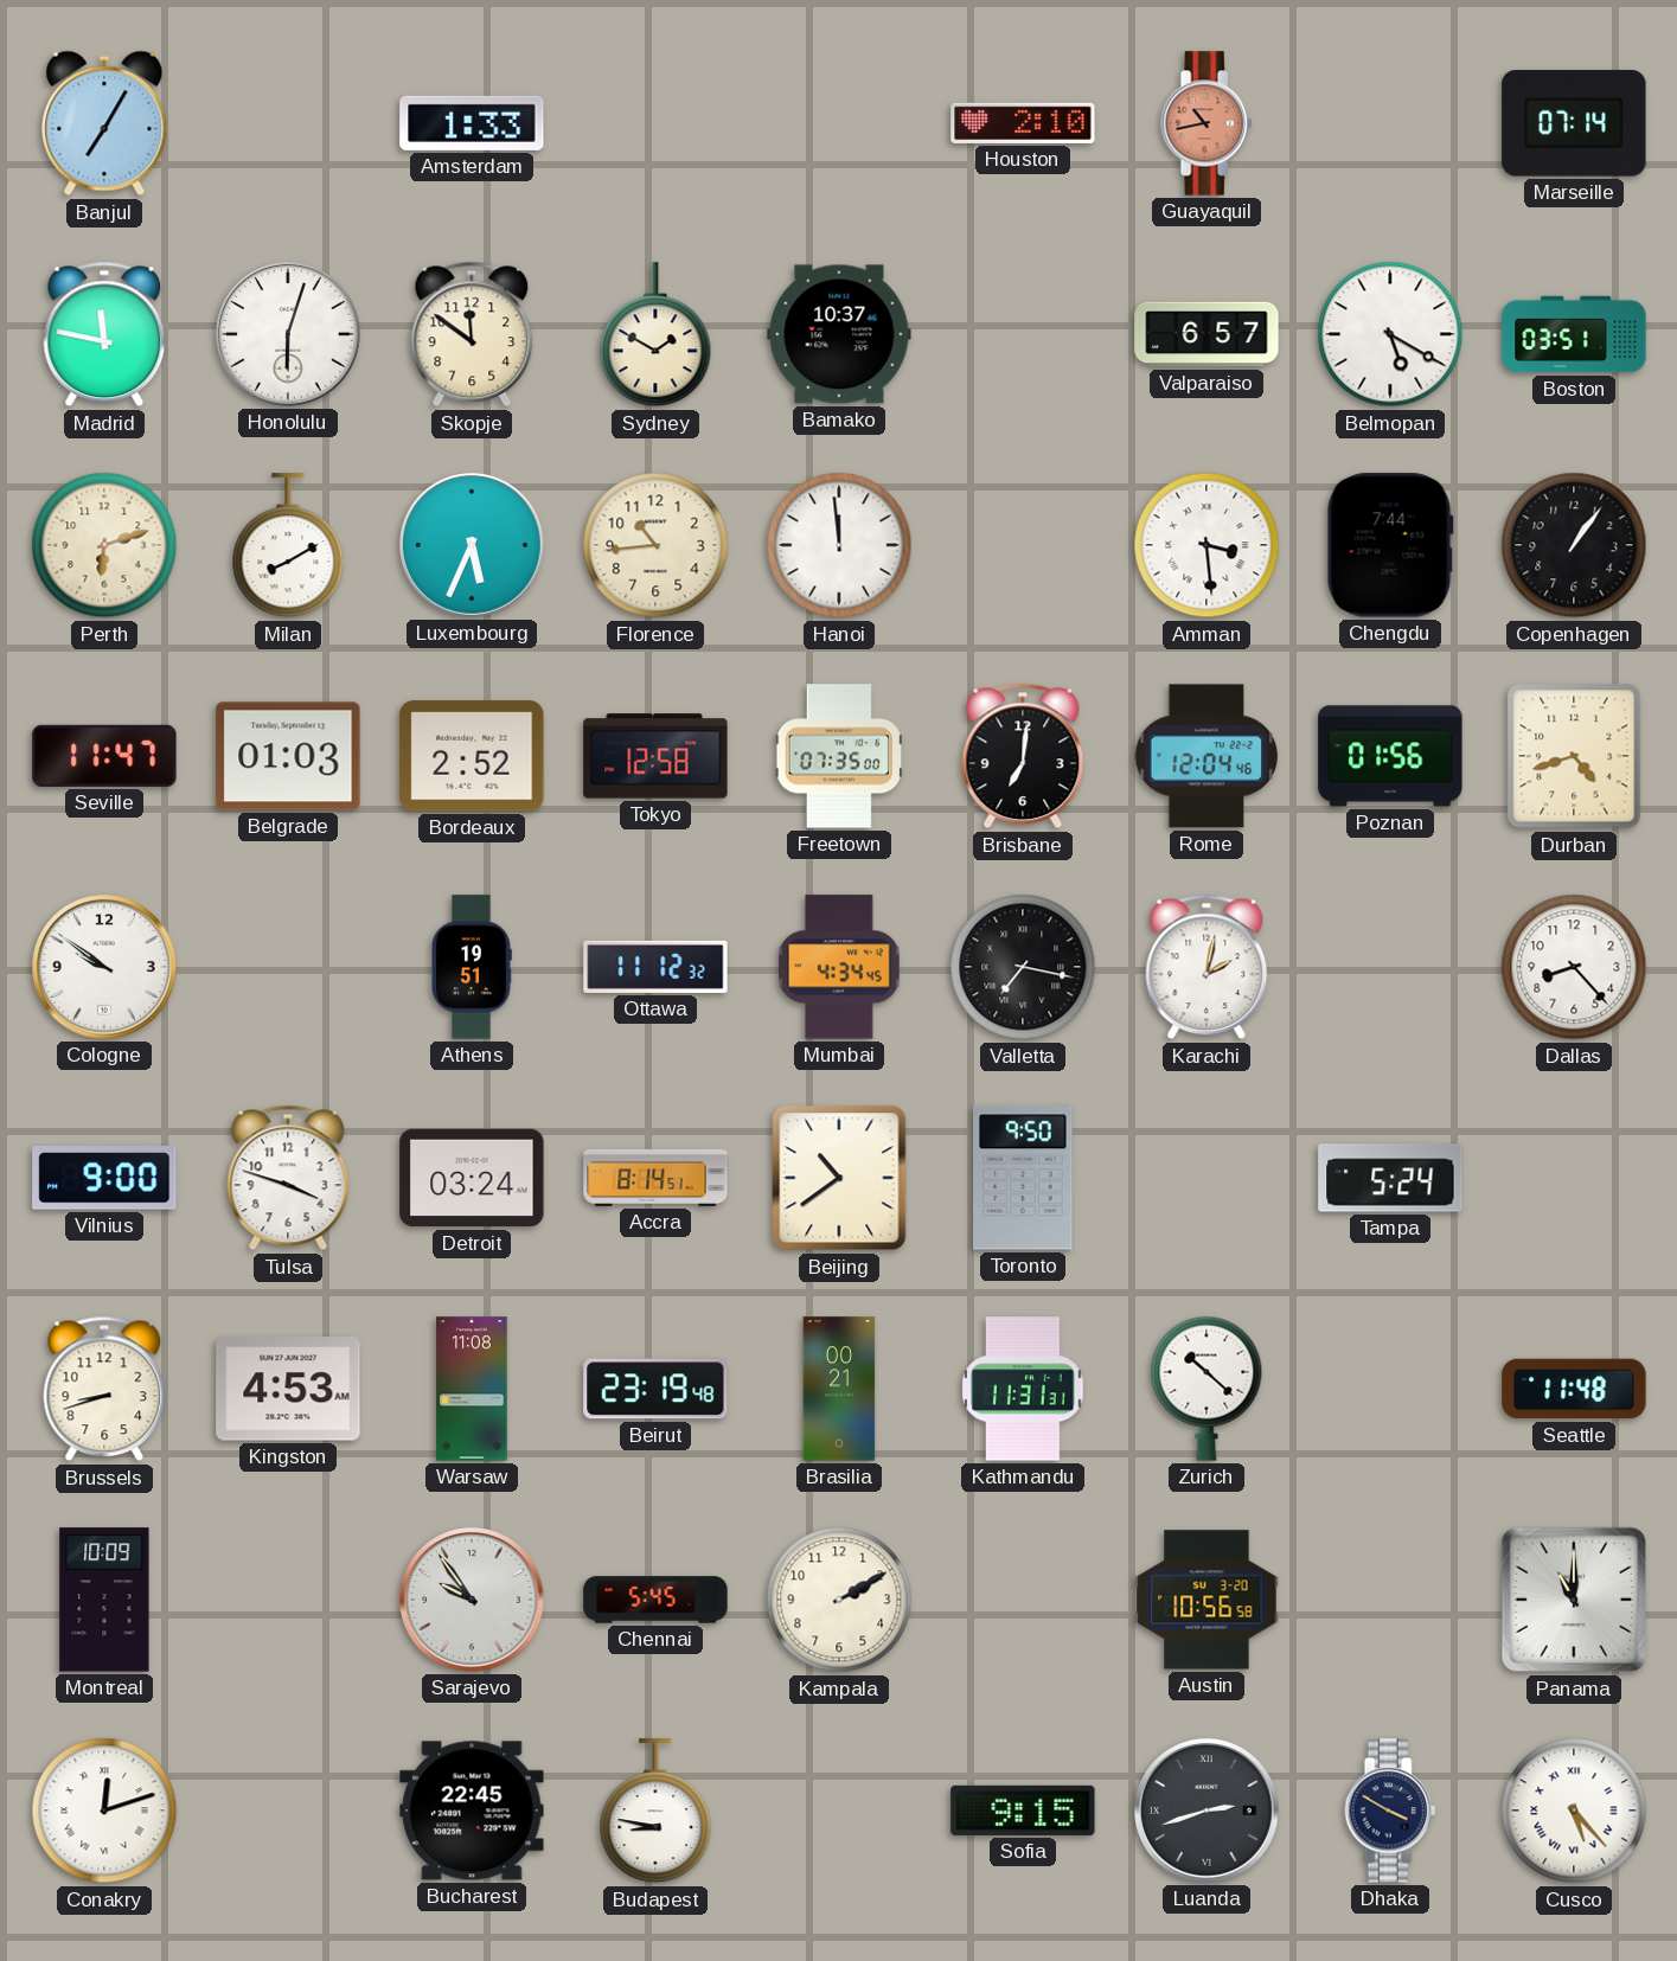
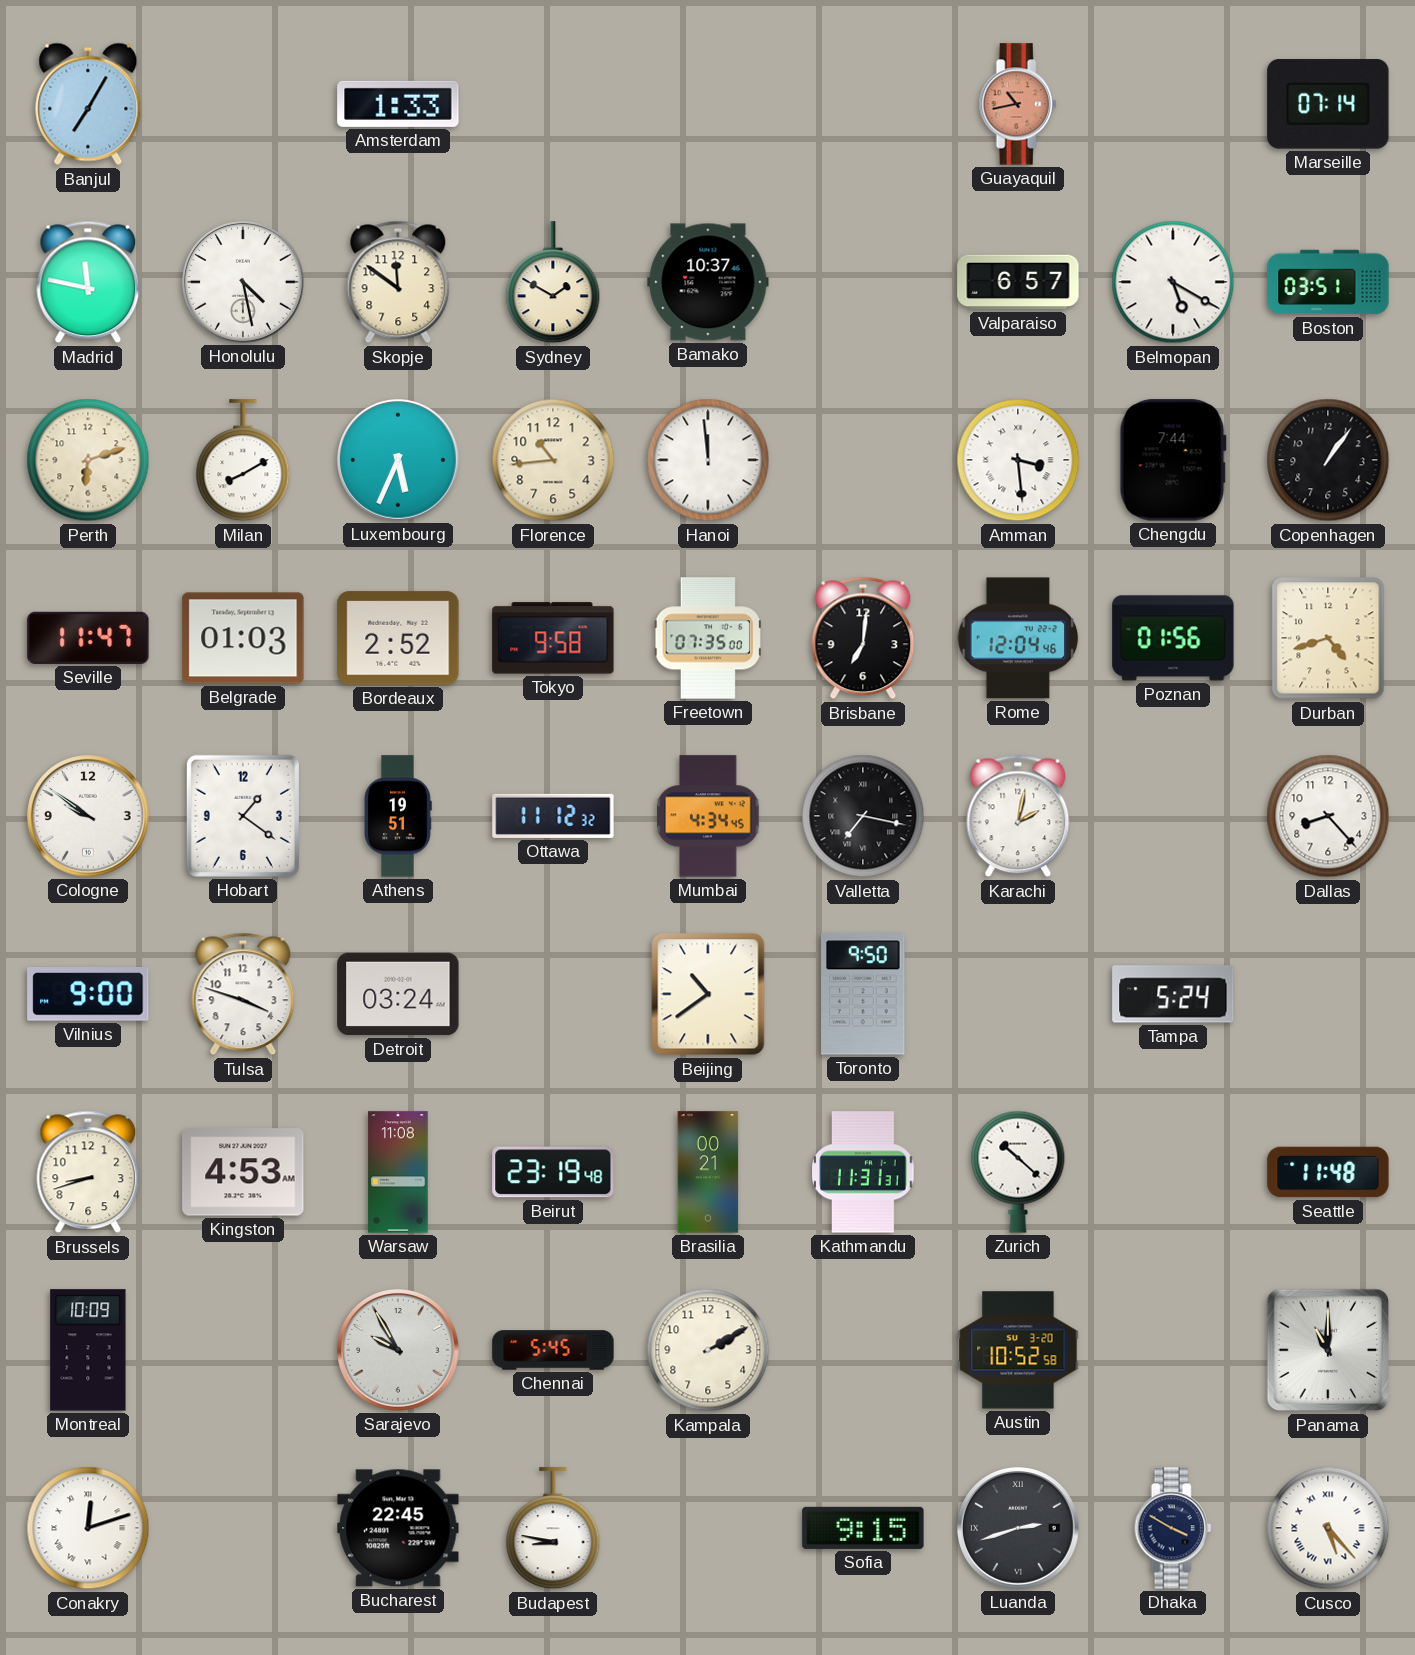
Houston: 2:10 -> none
Honolulu: 6:03 -> 4:28
Tokyo: 12:58 -> 9:58
Hobart: none -> 1:21
Accra: 8:14 -> none
Sarajevo: 9:54 -> 9:55
Austin: 10:56 -> 10:52
